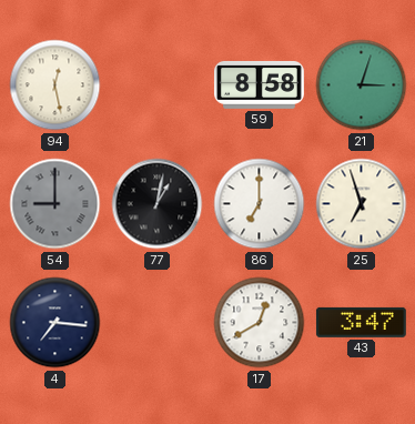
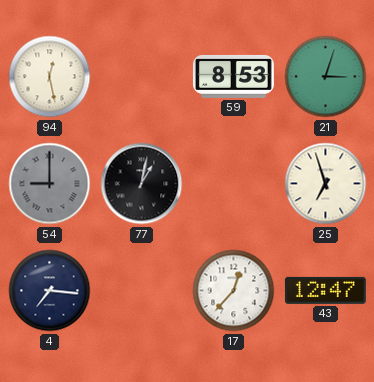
59: 8:58 -> 8:53
86: 7:00 -> none
17: 12:40 -> 12:37
43: 3:47 -> 12:47
